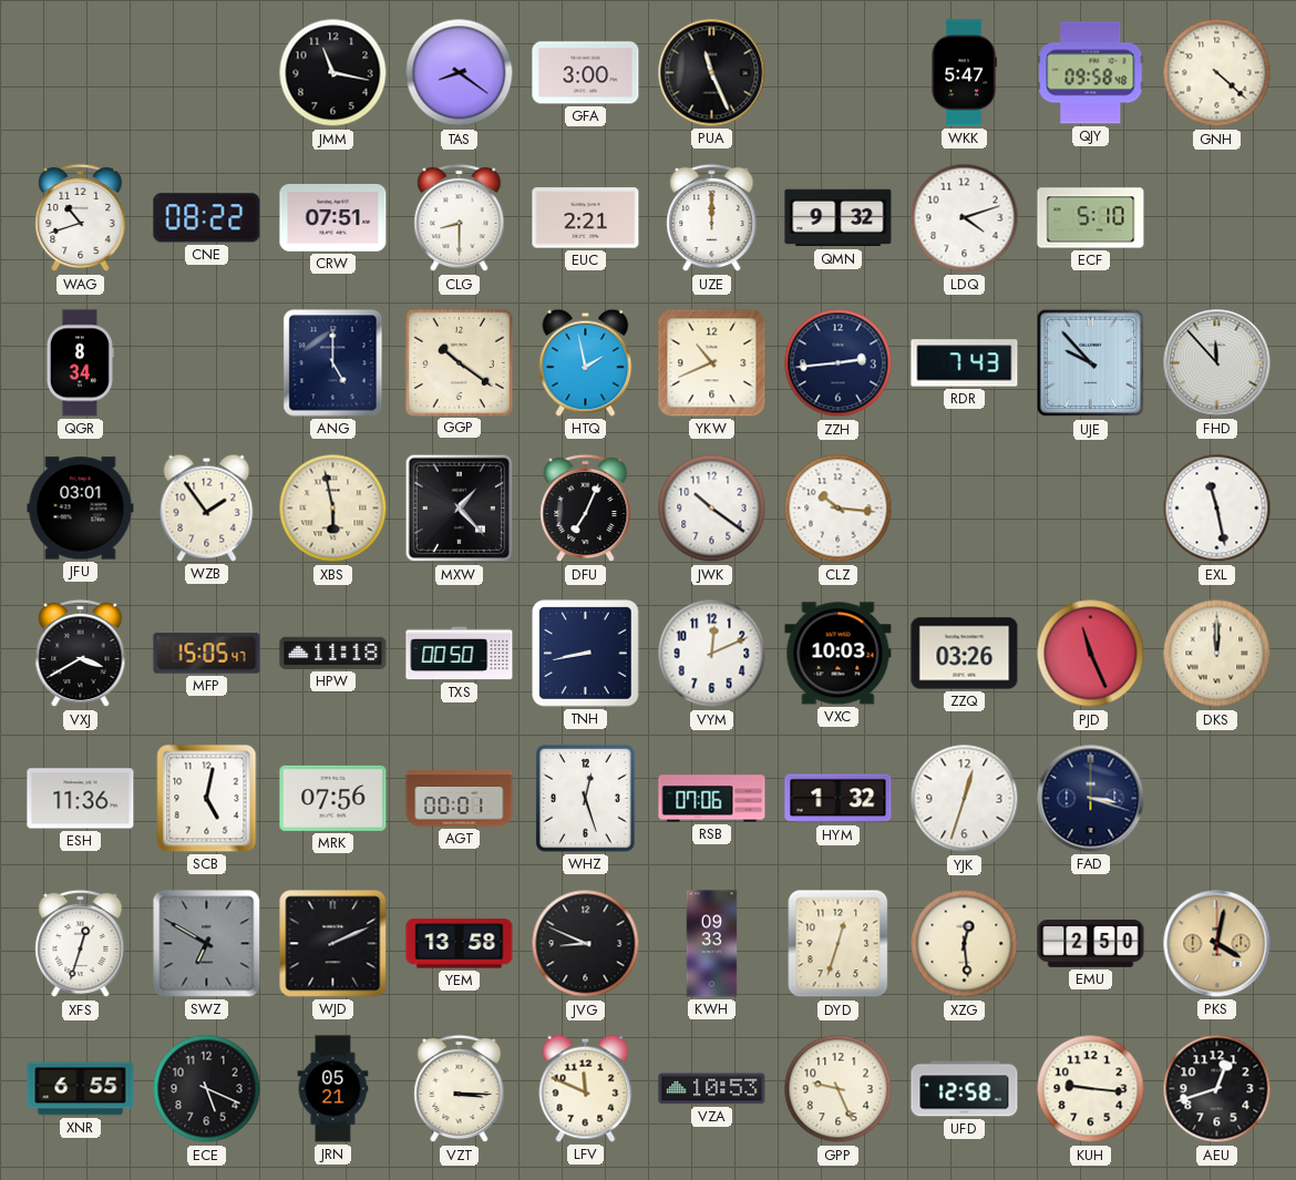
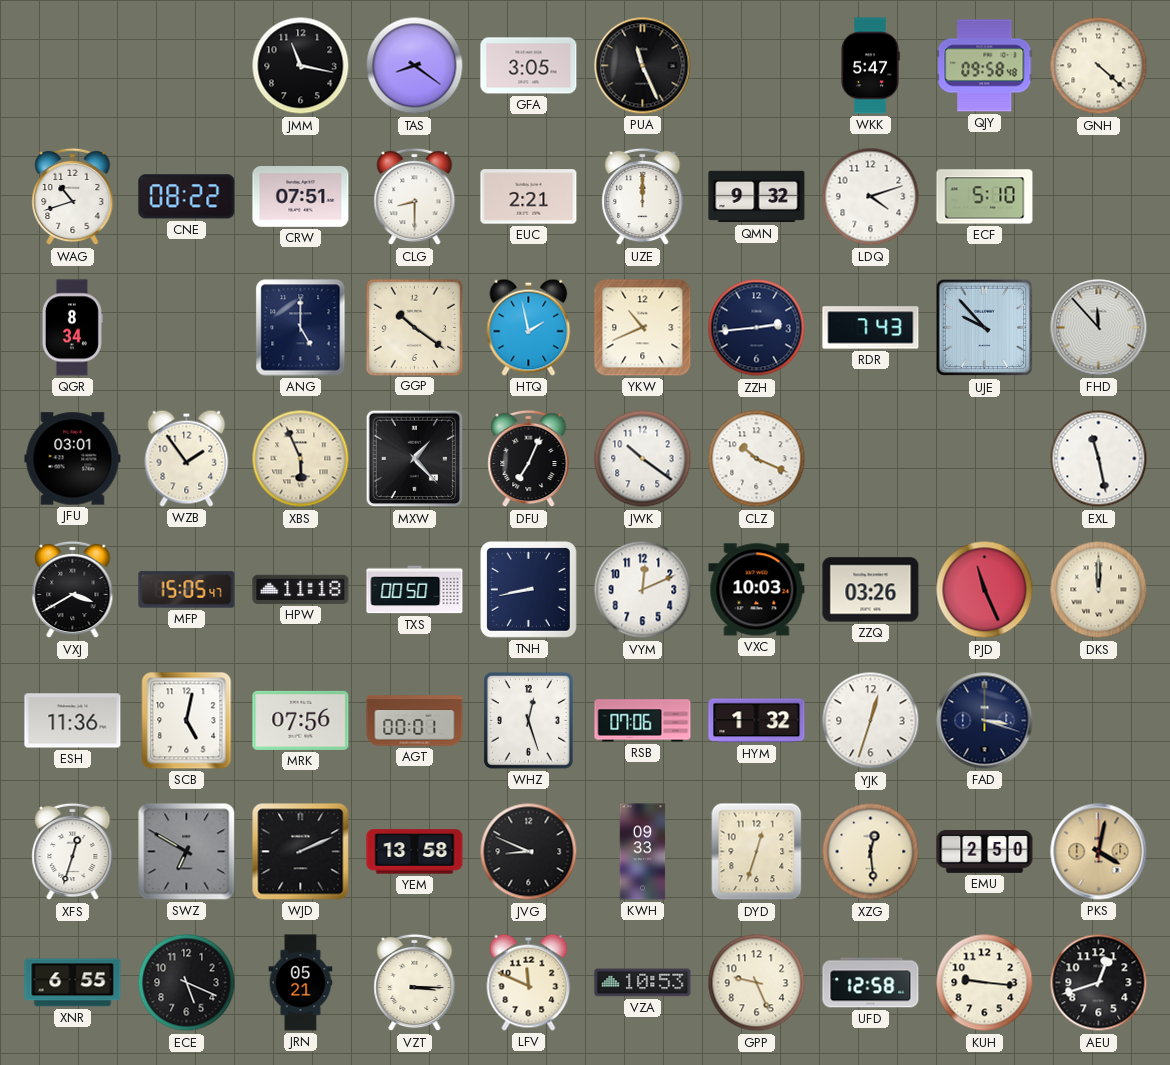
GFA: 3:00 -> 3:05
XBS: 5:58 -> 5:56
CLZ: 10:16 -> 10:19
